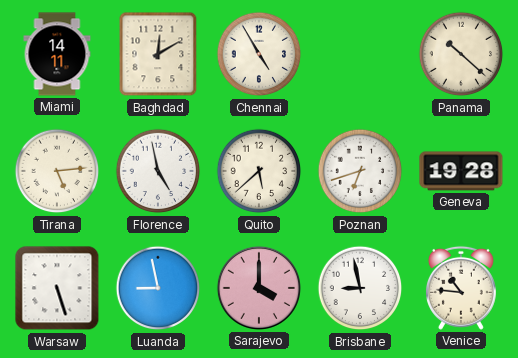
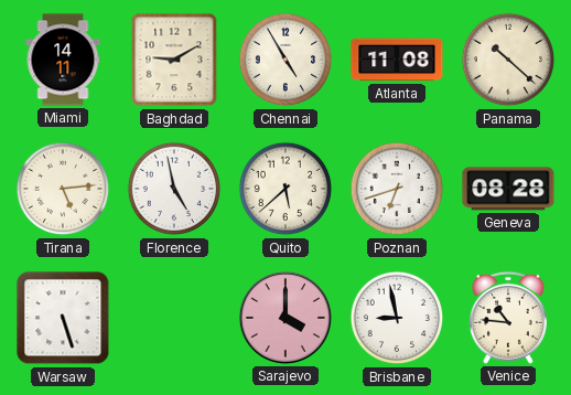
Baghdad: 12:10 -> 9:10
Atlanta: none -> 11:08
Geneva: 19:28 -> 08:28
Luanda: 8:58 -> none
